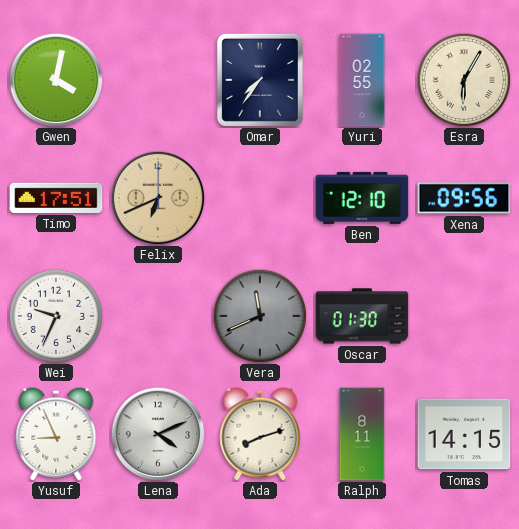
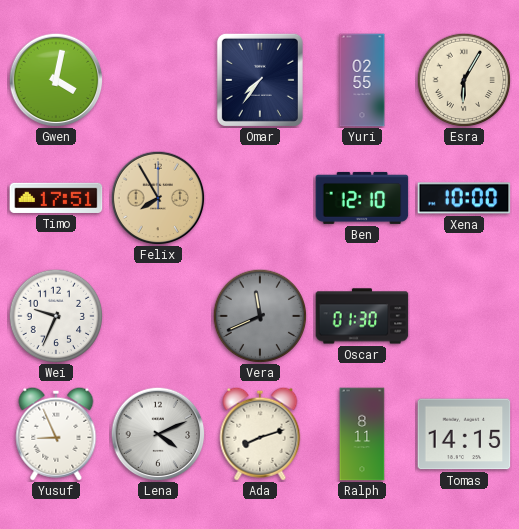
Felix: 6:41 -> 7:55
Xena: 09:56 -> 10:00
